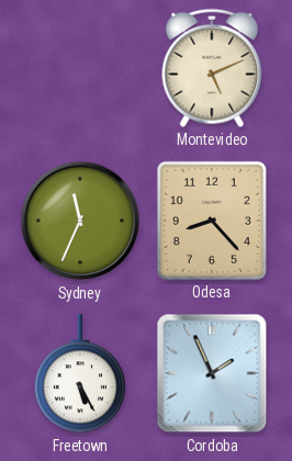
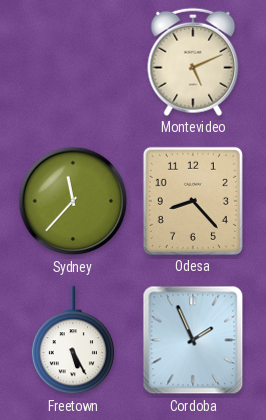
Sydney: 11:34 -> 11:37
